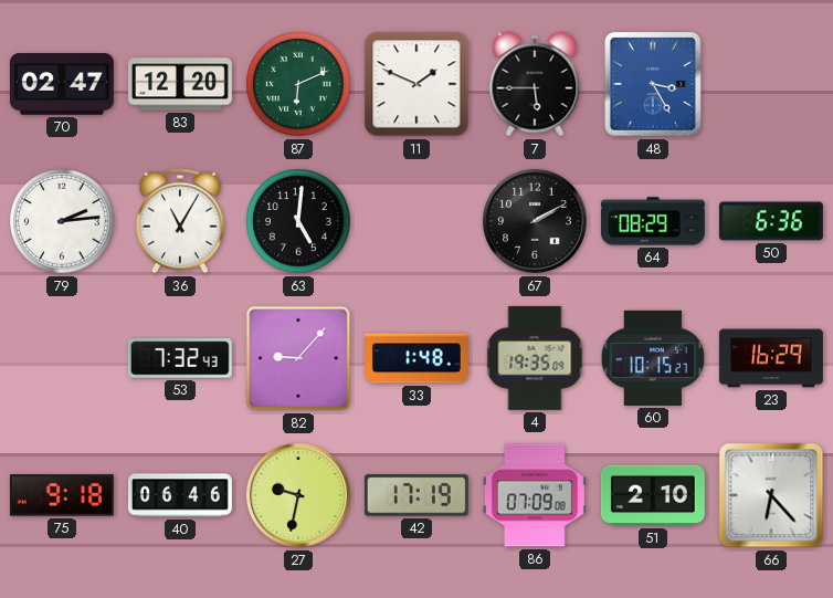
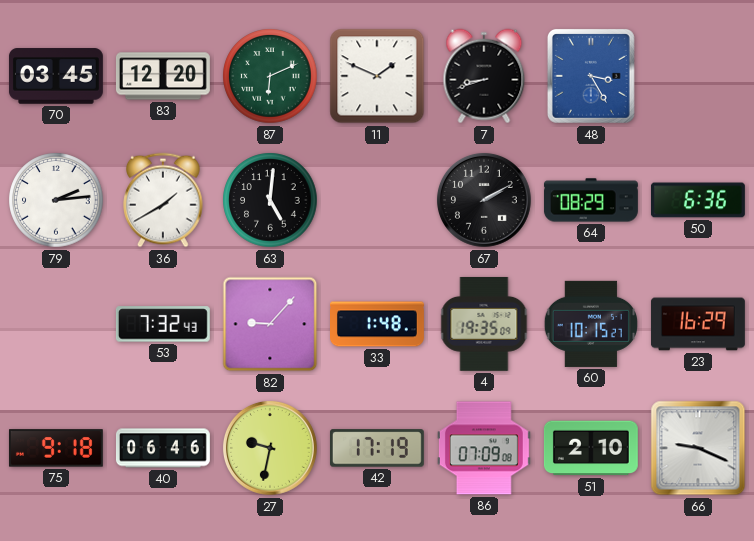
70: 02:47 -> 03:45
7: 5:45 -> 8:42
36: 11:05 -> 1:40
66: 6:23 -> 9:19
